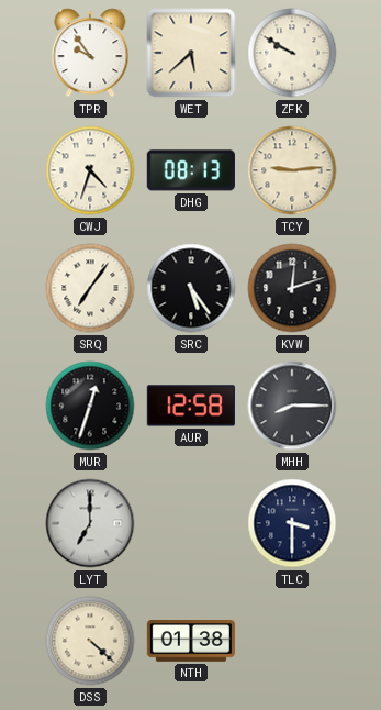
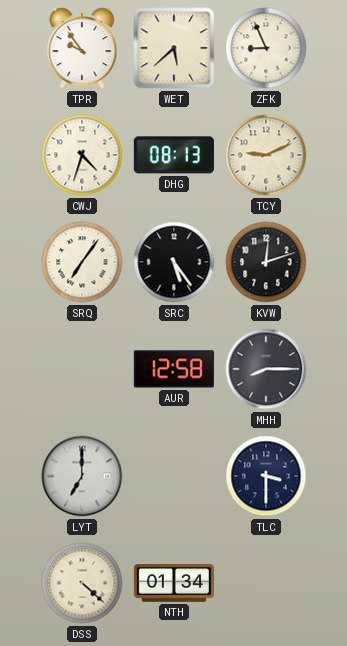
ZFK: 9:50 -> 8:56
TCY: 9:14 -> 9:11
MUR: 12:33 -> none
NTH: 01:38 -> 01:34
